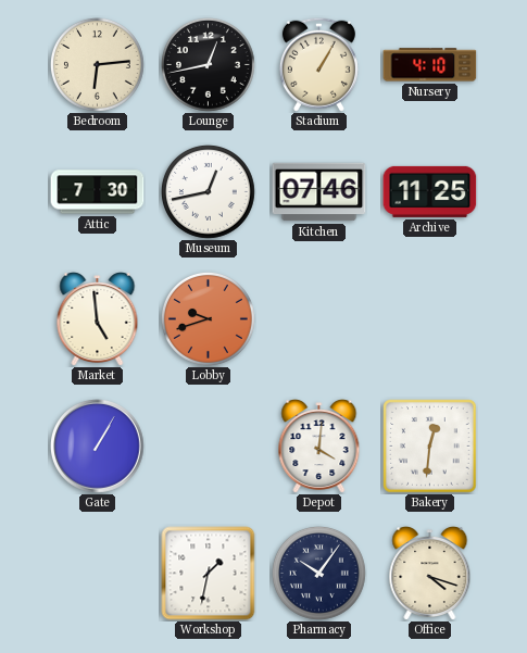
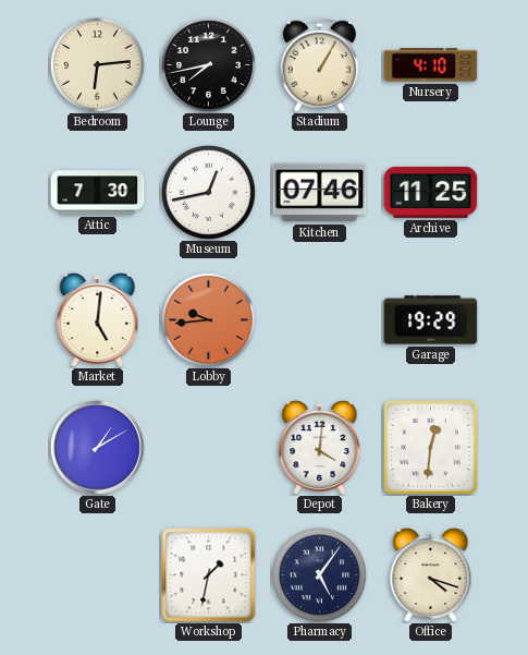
Lounge: 12:43 -> 7:43
Market: 4:59 -> 5:01
Lobby: 9:42 -> 9:44
Garage: none -> 19:29
Gate: 1:05 -> 1:10
Pharmacy: 10:06 -> 5:06
